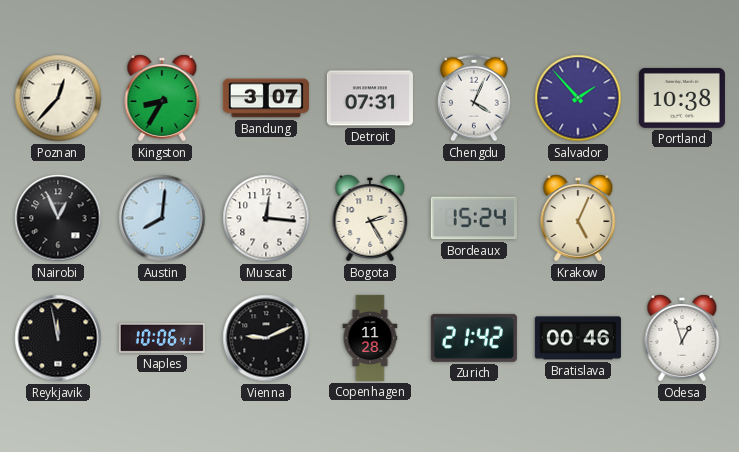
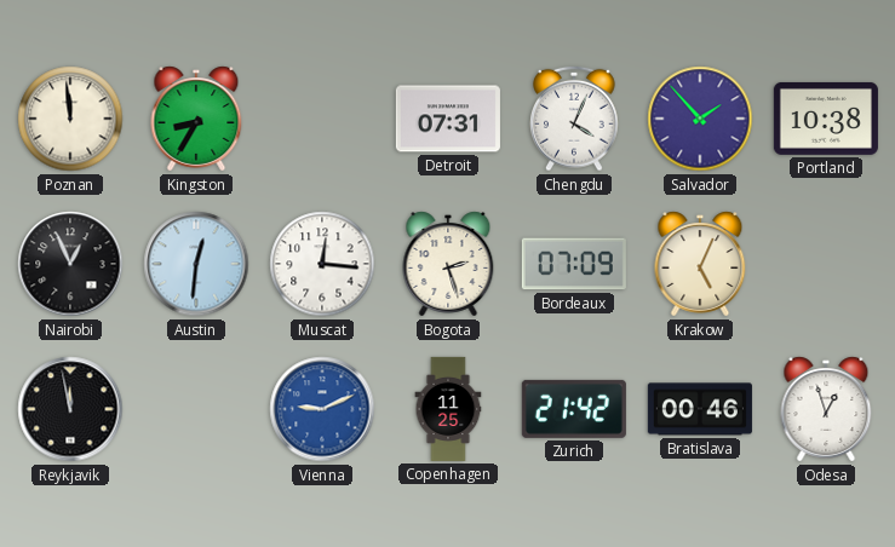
Poznan: 12:37 -> 11:59
Bandung: 3:07 -> none
Austin: 8:01 -> 12:31
Bogota: 2:25 -> 2:27
Bordeaux: 15:24 -> 07:09
Naples: 10:06 -> none
Vienna dial: black -> blue
Copenhagen: 11:28 -> 11:25
